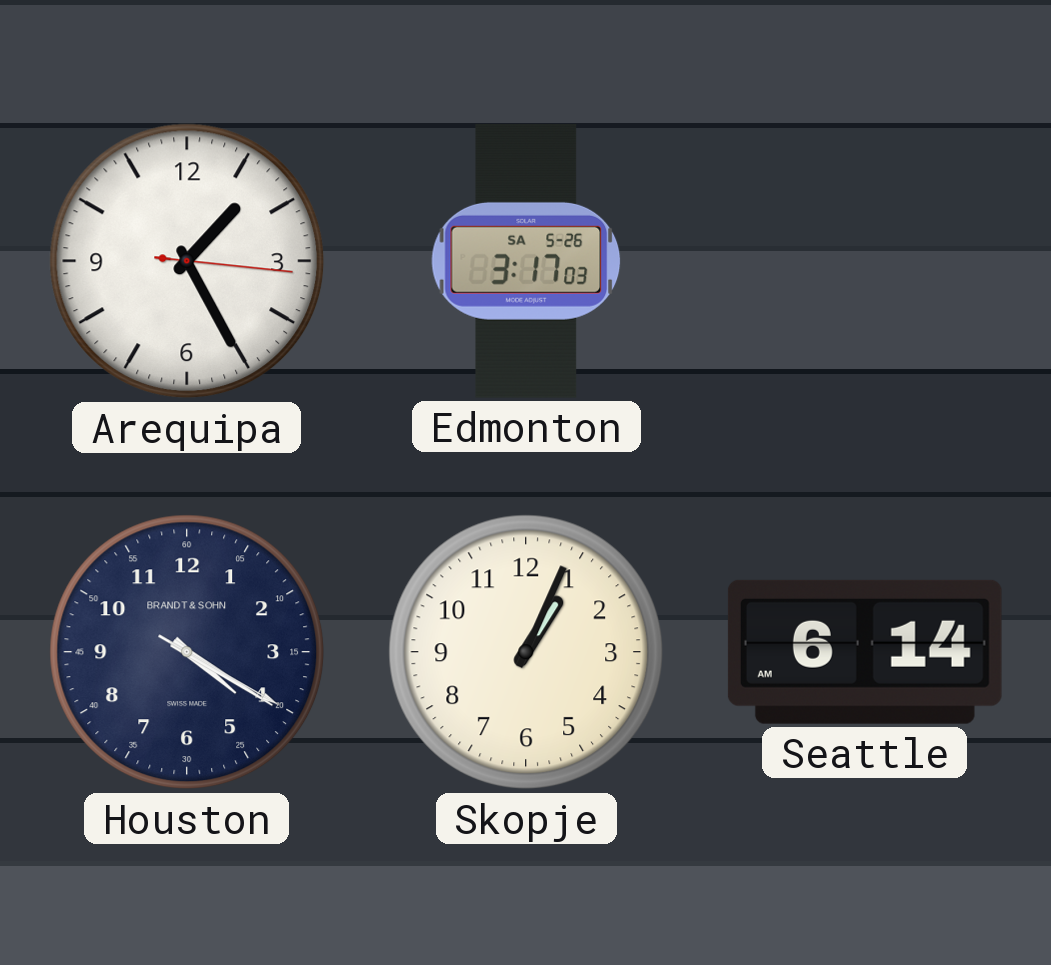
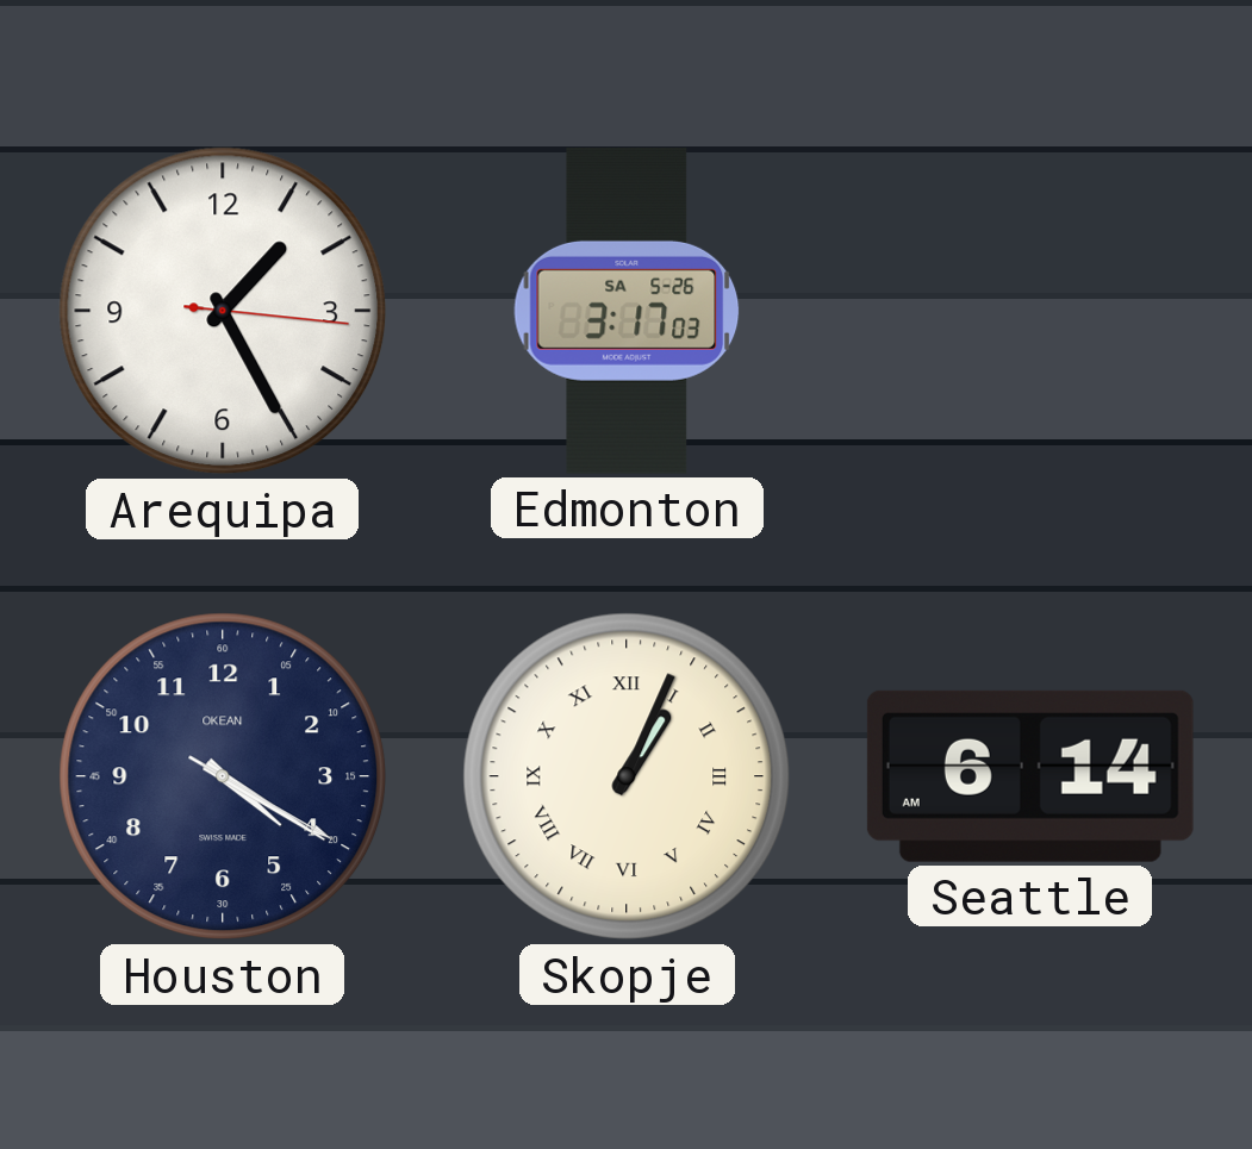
Houston brand: BRANDT & SOHN -> OKEAN
Skopje numerals: Arabic -> Roman
